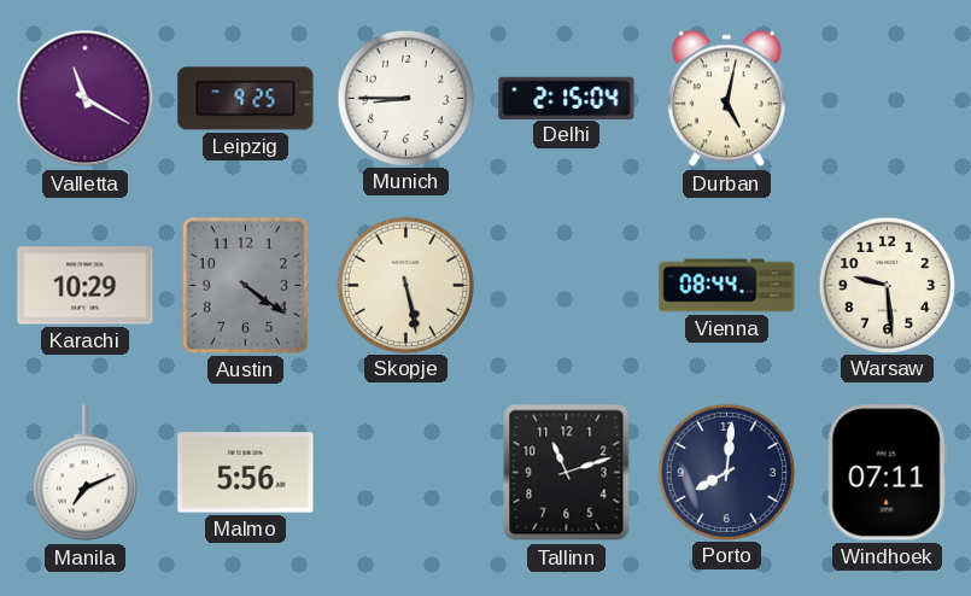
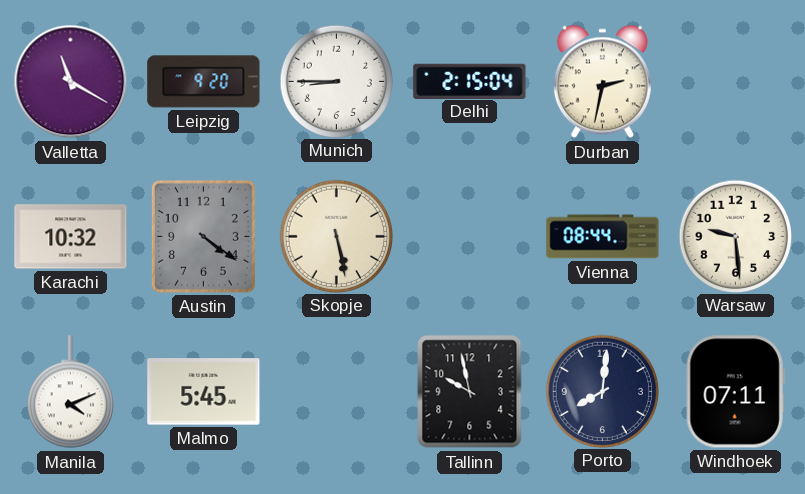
Leipzig: 9:25 -> 9:20
Durban: 5:02 -> 2:32
Karachi: 10:29 -> 10:32
Manila: 7:11 -> 4:11
Malmo: 5:56 -> 5:45
Tallinn: 11:12 -> 9:58
